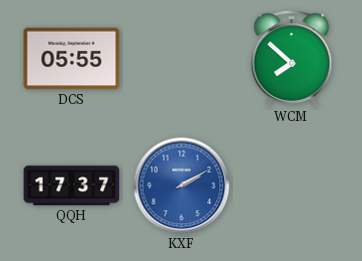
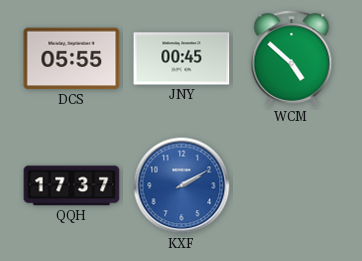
JNY: none -> 00:45
WCM: 7:52 -> 4:52
